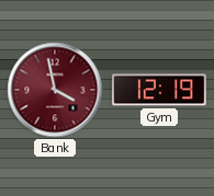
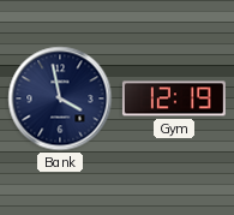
Bank dial: burgundy -> navy
